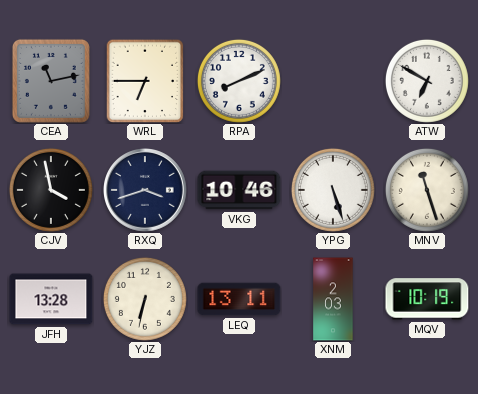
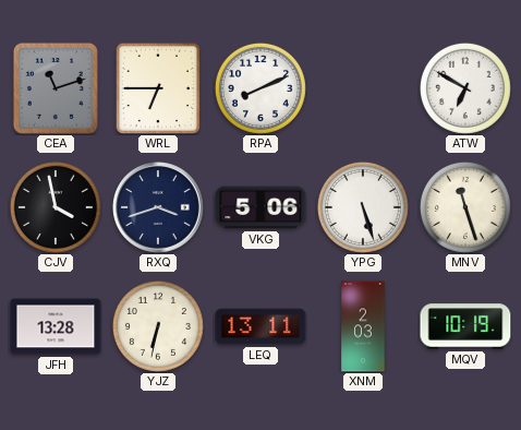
CEA: 11:13 -> 11:12
VKG: 10:46 -> 5:06
